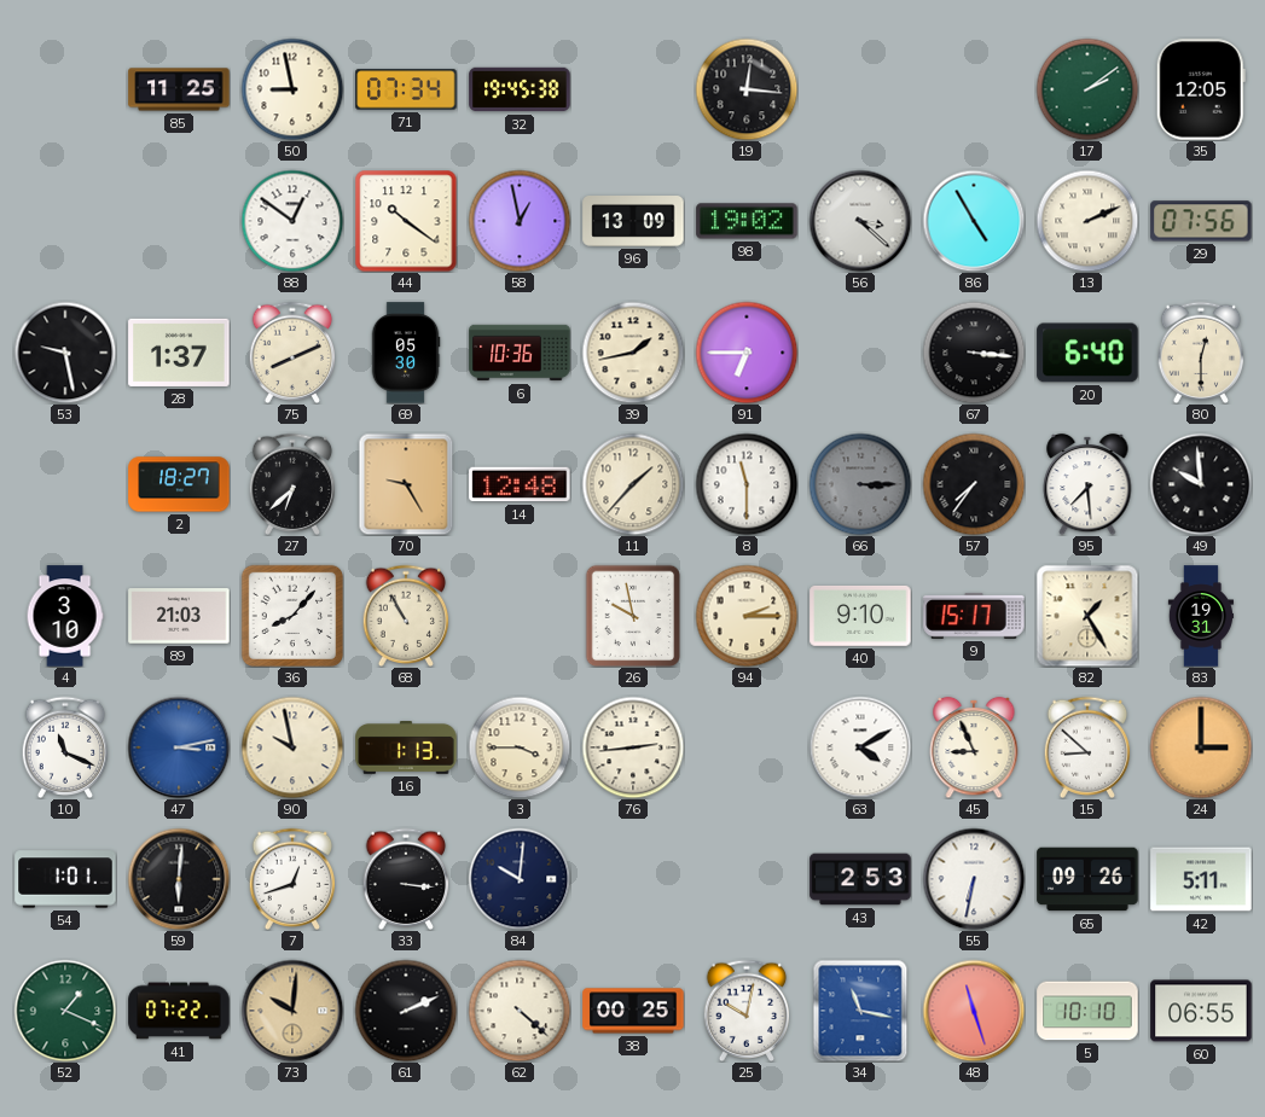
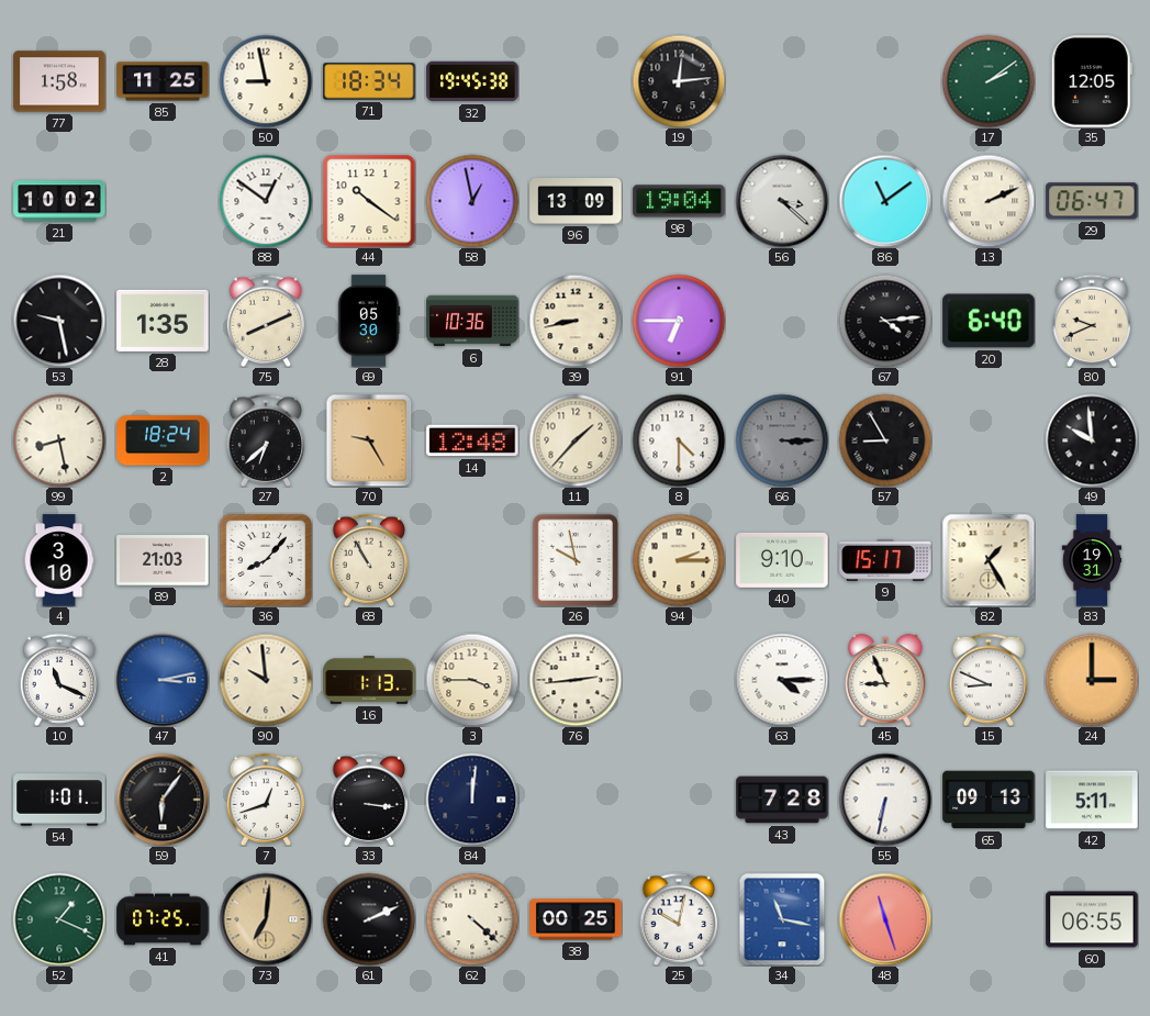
77: none -> 1:58
71: 07:34 -> 18:34
19: 12:16 -> 12:14
21: none -> 10:02
98: 19:02 -> 19:04
86: 4:55 -> 11:09
29: 07:56 -> 06:47
28: 1:37 -> 1:35
39: 1:43 -> 8:43
67: 3:16 -> 4:14
80: 12:30 -> 9:41
99: none -> 8:28
2: 18:27 -> 18:24
8: 11:30 -> 4:30
57: 7:36 -> 8:55
95: 7:29 -> none
90: 9:58 -> 9:59
63: 4:10 -> 4:15
15: 8:52 -> 8:49
59: 6:01 -> 6:06
84: 10:01 -> 12:01
43: 2:53 -> 7:28
65: 09:26 -> 09:13
41: 07:22 -> 07:25
73: 10:01 -> 7:01
5: 10:10 -> none
